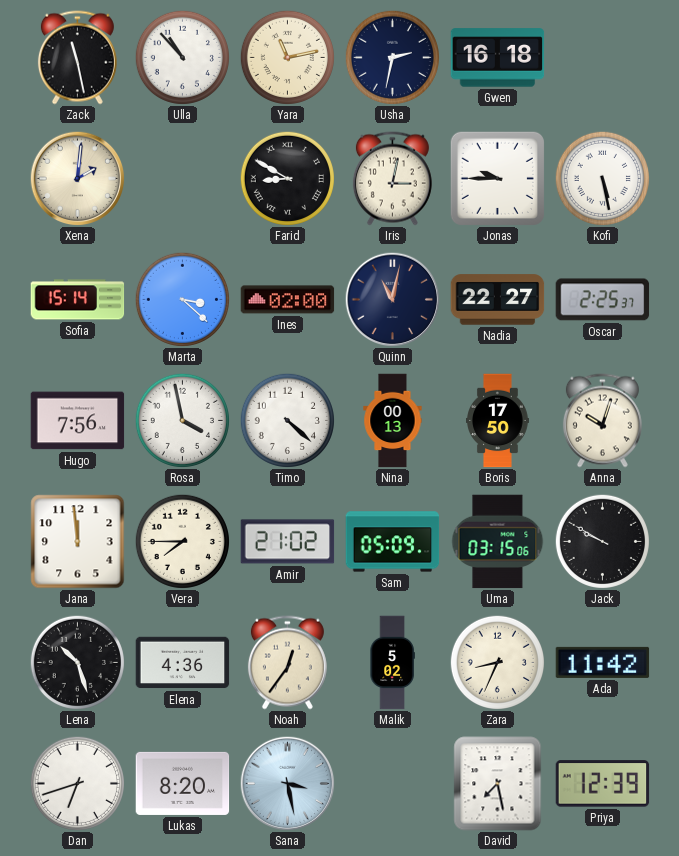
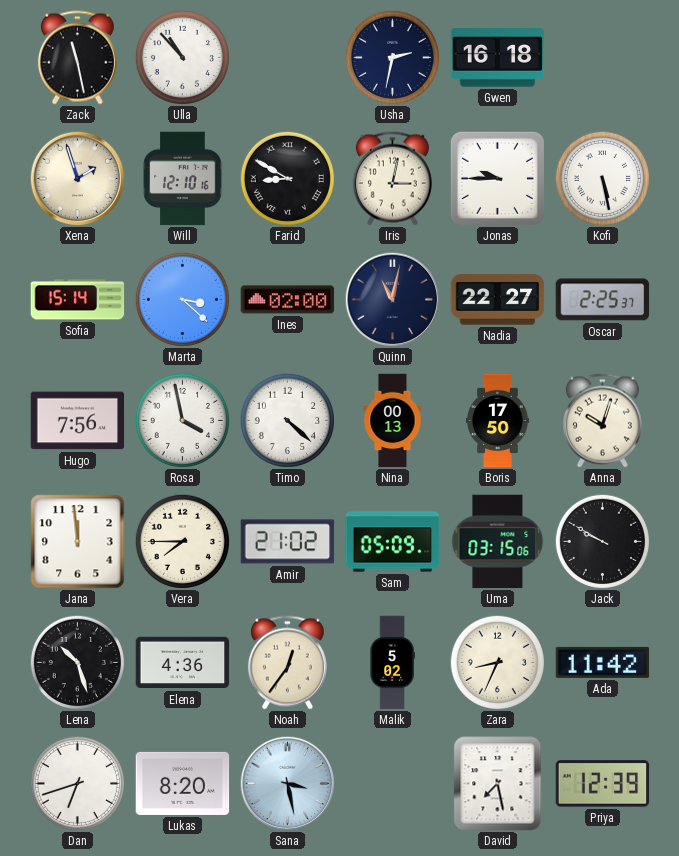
Yara: 11:13 -> none
Xena: 2:01 -> 1:57
Will: none -> 12:10
